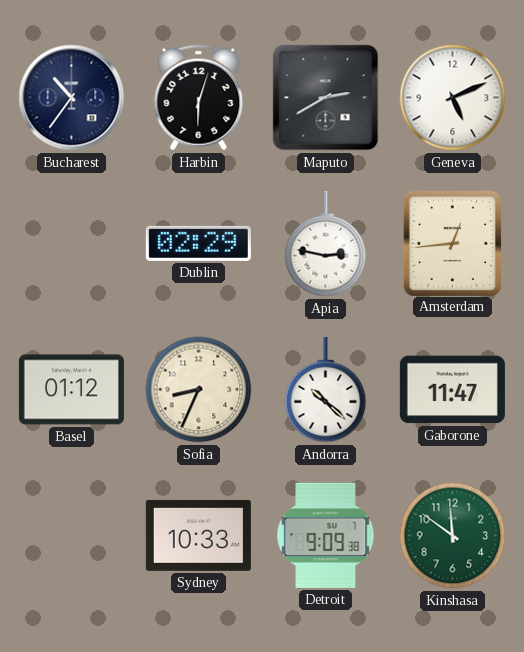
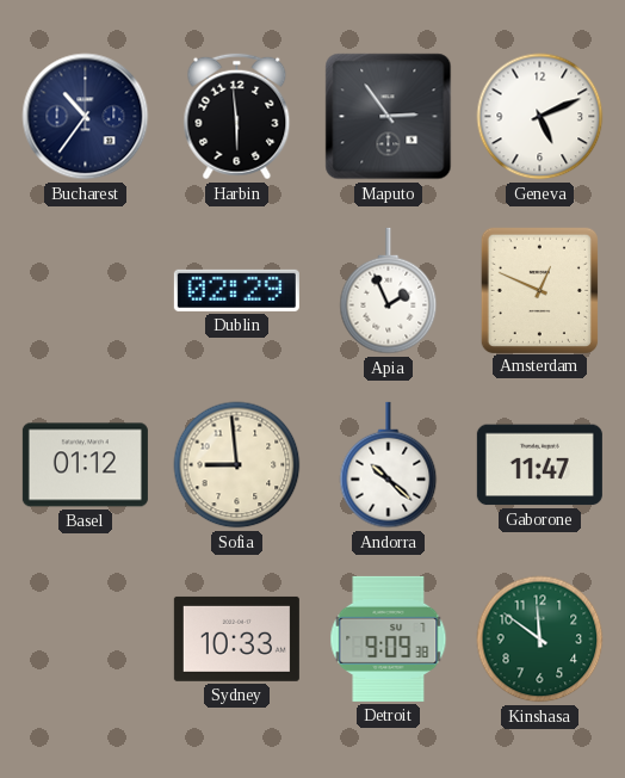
Harbin: 6:03 -> 5:59
Maputo: 2:40 -> 2:54
Apia: 2:47 -> 1:56
Amsterdam: 12:44 -> 12:49
Sofia: 8:34 -> 8:59
